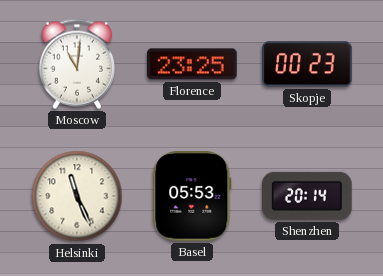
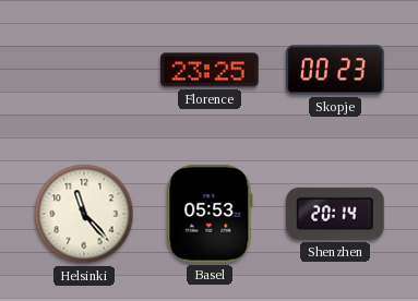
Moscow: 11:01 -> none
Helsinki: 11:26 -> 11:23
